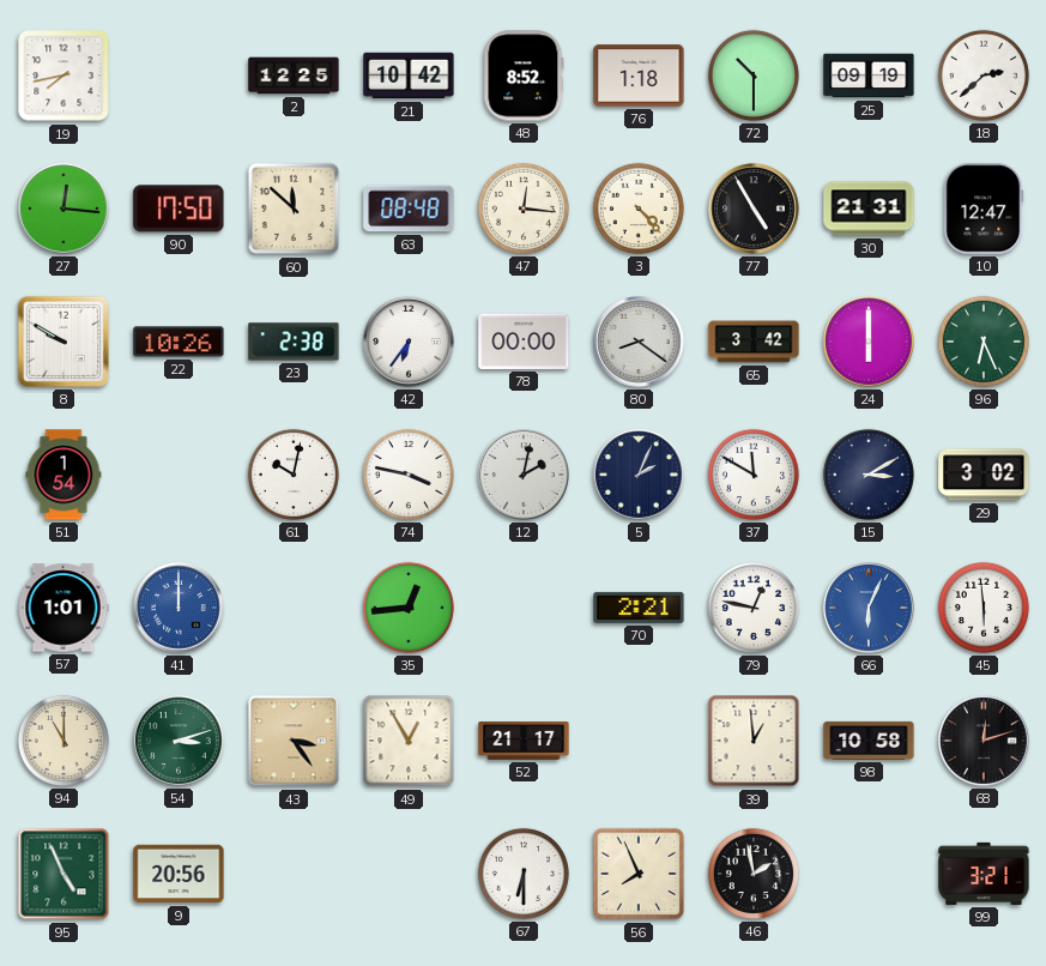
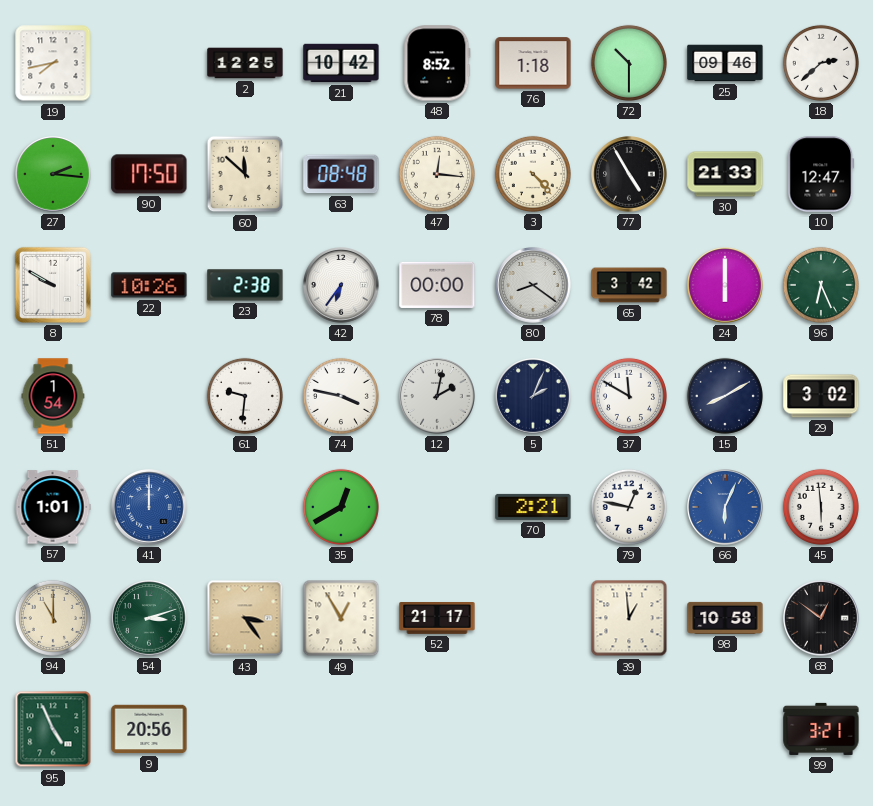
25: 09:19 -> 09:46
27: 12:16 -> 2:16
30: 21:31 -> 21:33
61: 10:02 -> 9:31
15: 3:10 -> 8:10
35: 12:44 -> 12:40
68: 12:12 -> 12:51
67: 6:30 -> none
56: 7:56 -> none
46: 1:58 -> none
